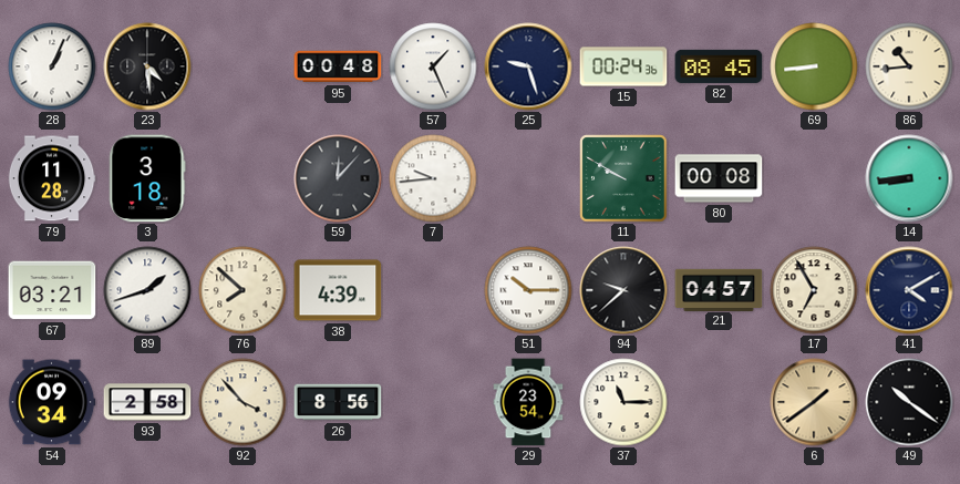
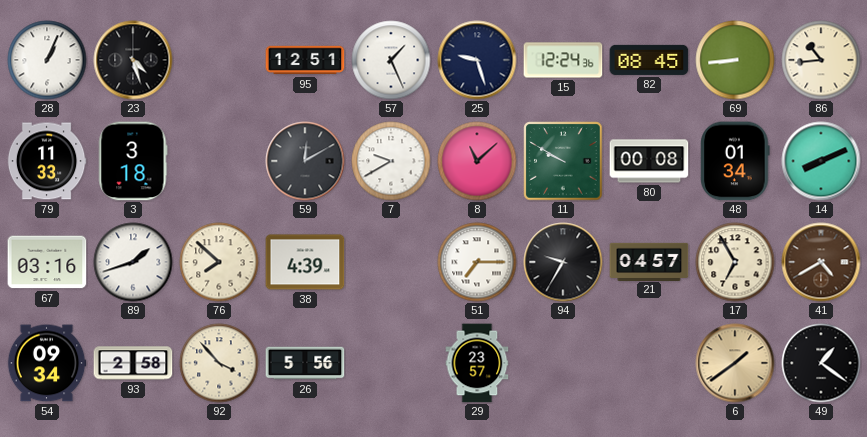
23: 4:29 -> 4:27
95: 00:48 -> 12:51
15: 00:24 -> 12:24
79: 11:28 -> 11:33
59: 12:07 -> 12:10
7: 9:44 -> 9:40
8: none -> 11:08
48: none -> 01:34
14: 8:44 -> 8:11
67: 03:21 -> 03:16
51: 10:15 -> 7:15
94: 9:38 -> 9:35
41: 4:10 -> 4:40
41 dial: navy -> brown
26: 8:56 -> 5:56
29: 23:54 -> 23:57
37: 11:15 -> none
49: 10:21 -> 1:21
